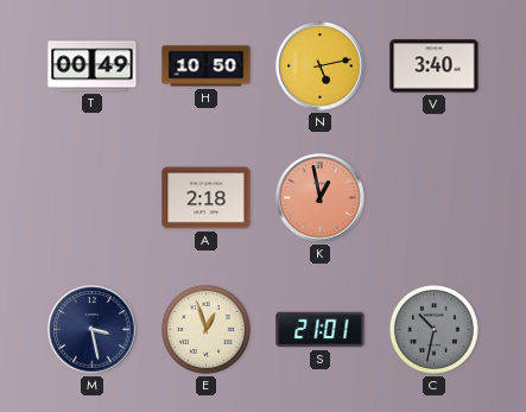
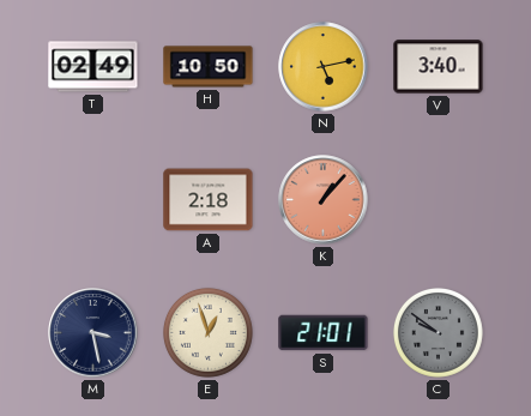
T: 00:49 -> 02:49
K: 12:58 -> 1:07
C: 10:32 -> 9:51
